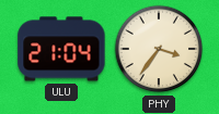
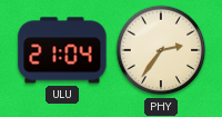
PHY: 3:36 -> 2:36
